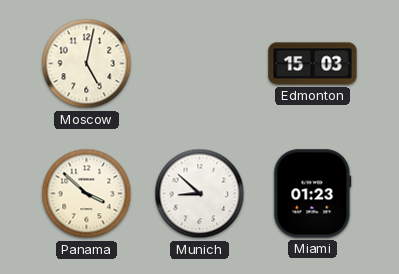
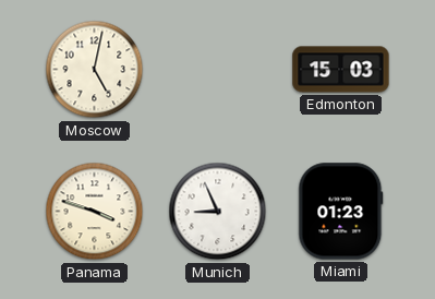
Panama: 3:52 -> 3:48
Munich: 8:52 -> 8:56
